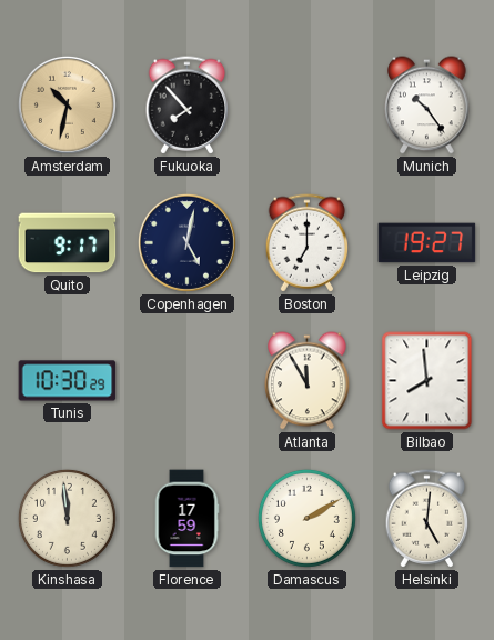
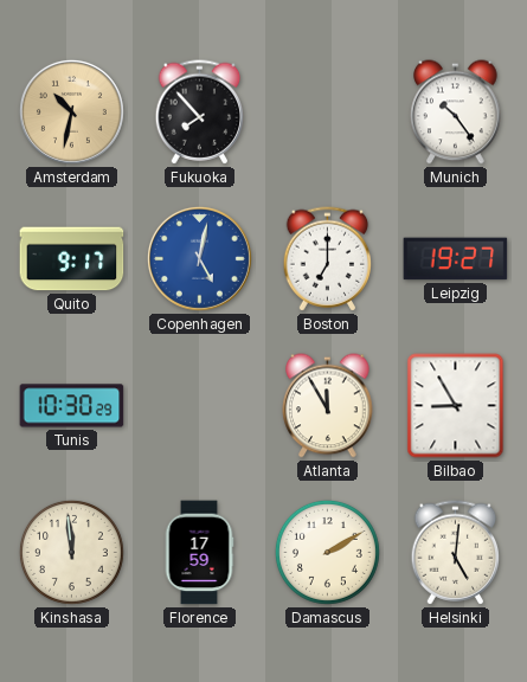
Copenhagen dial: navy -> blue
Bilbao: 7:59 -> 8:55
